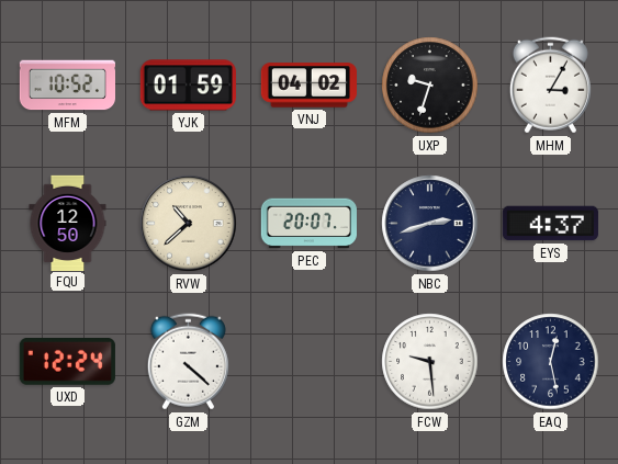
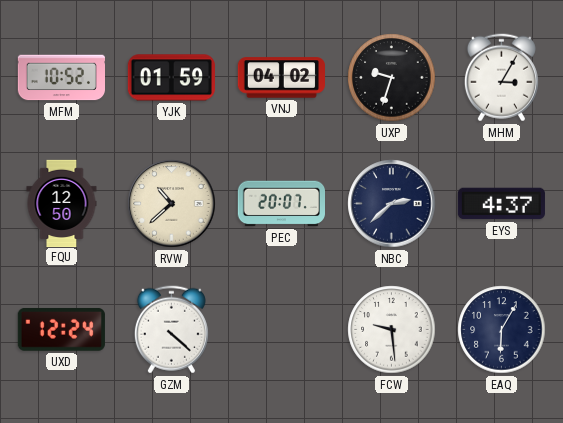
NBC: 2:42 -> 2:38
EAQ: 12:28 -> 6:05
